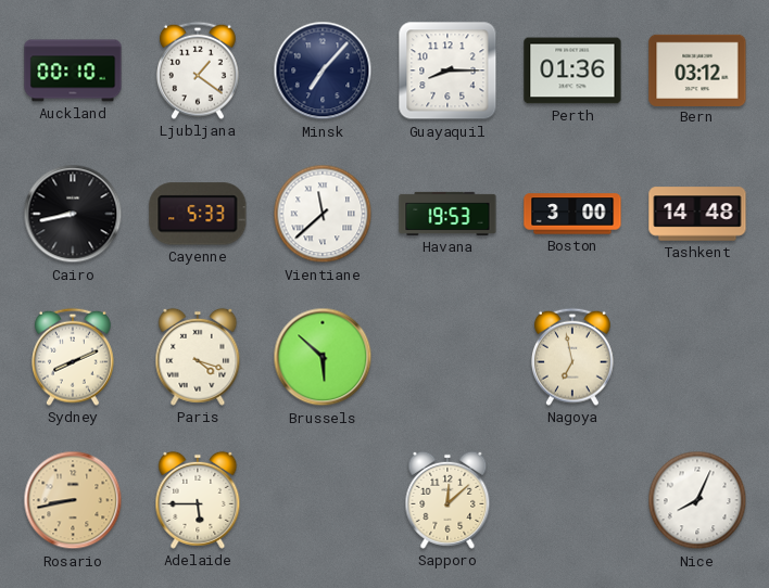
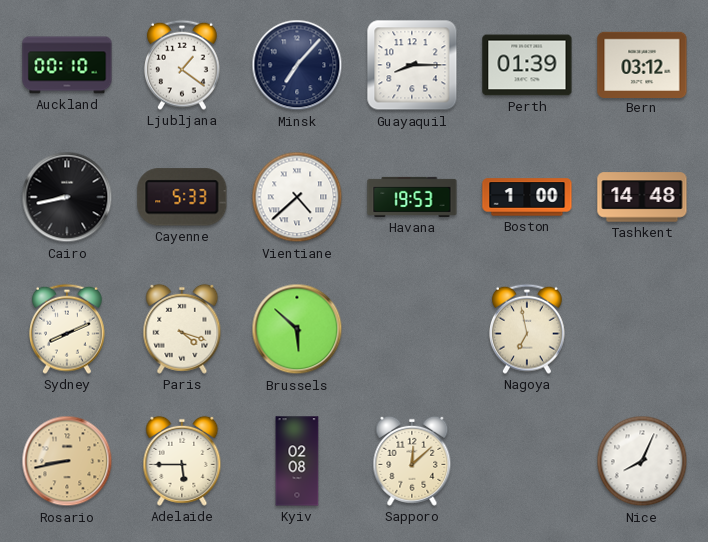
Perth: 01:36 -> 01:39
Vientiane: 11:38 -> 4:38
Boston: 3:00 -> 1:00
Kyiv: none -> 02:08
